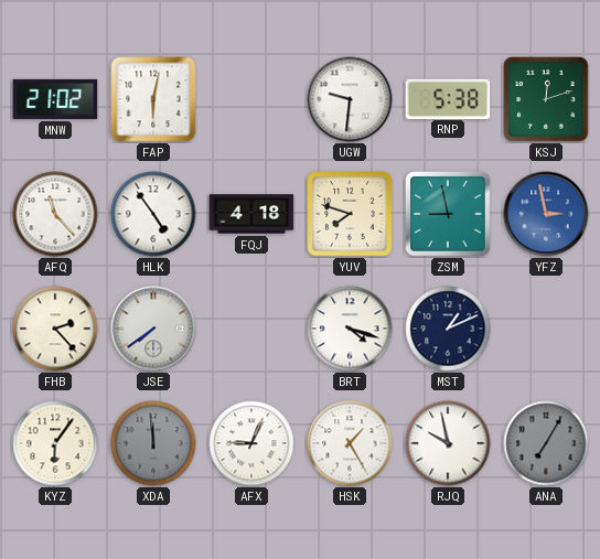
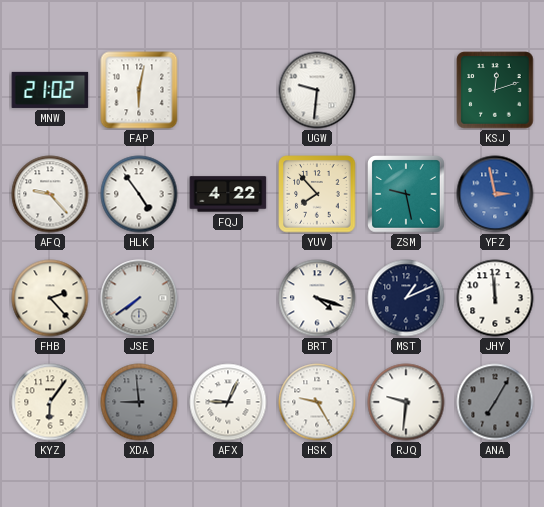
RNP: 5:38 -> none
AFQ: 11:23 -> 9:23
FQJ: 4:18 -> 4:22
YUV: 7:48 -> 7:53
ZSM: 8:58 -> 9:28
JHY: none -> 11:59
XDA: 11:59 -> 8:59
HSK: 1:25 -> 9:25
RJQ: 9:58 -> 9:31
